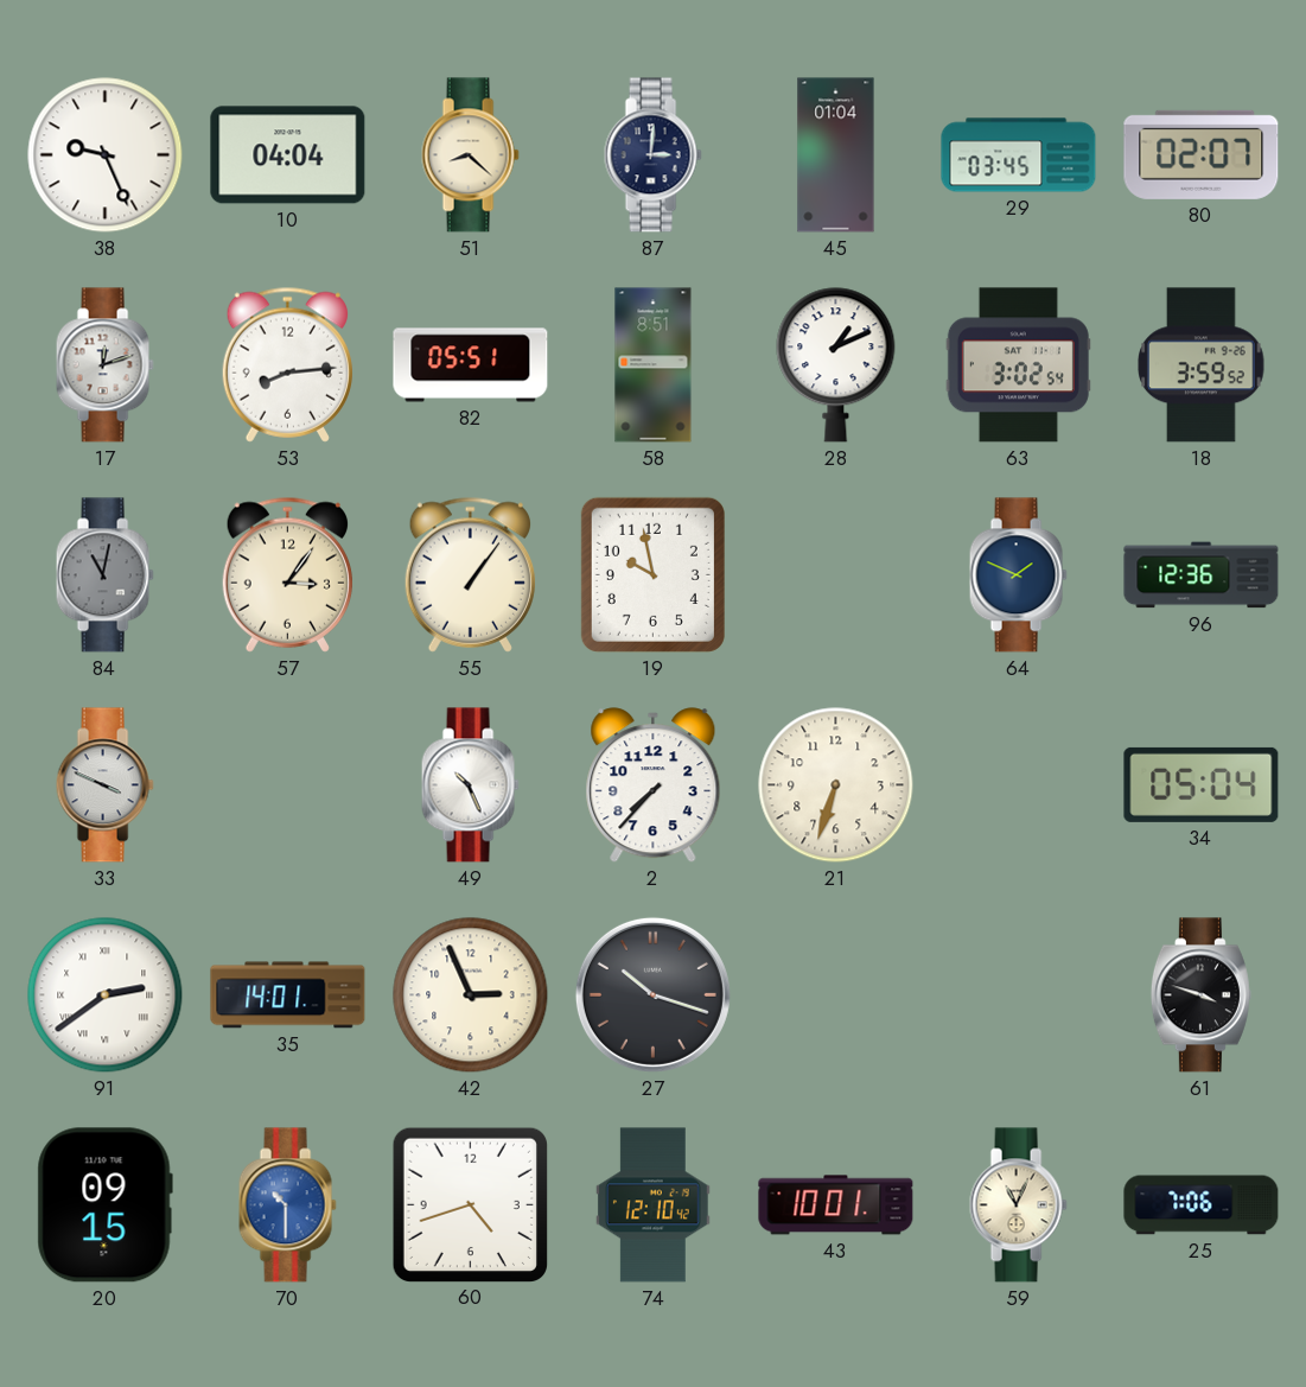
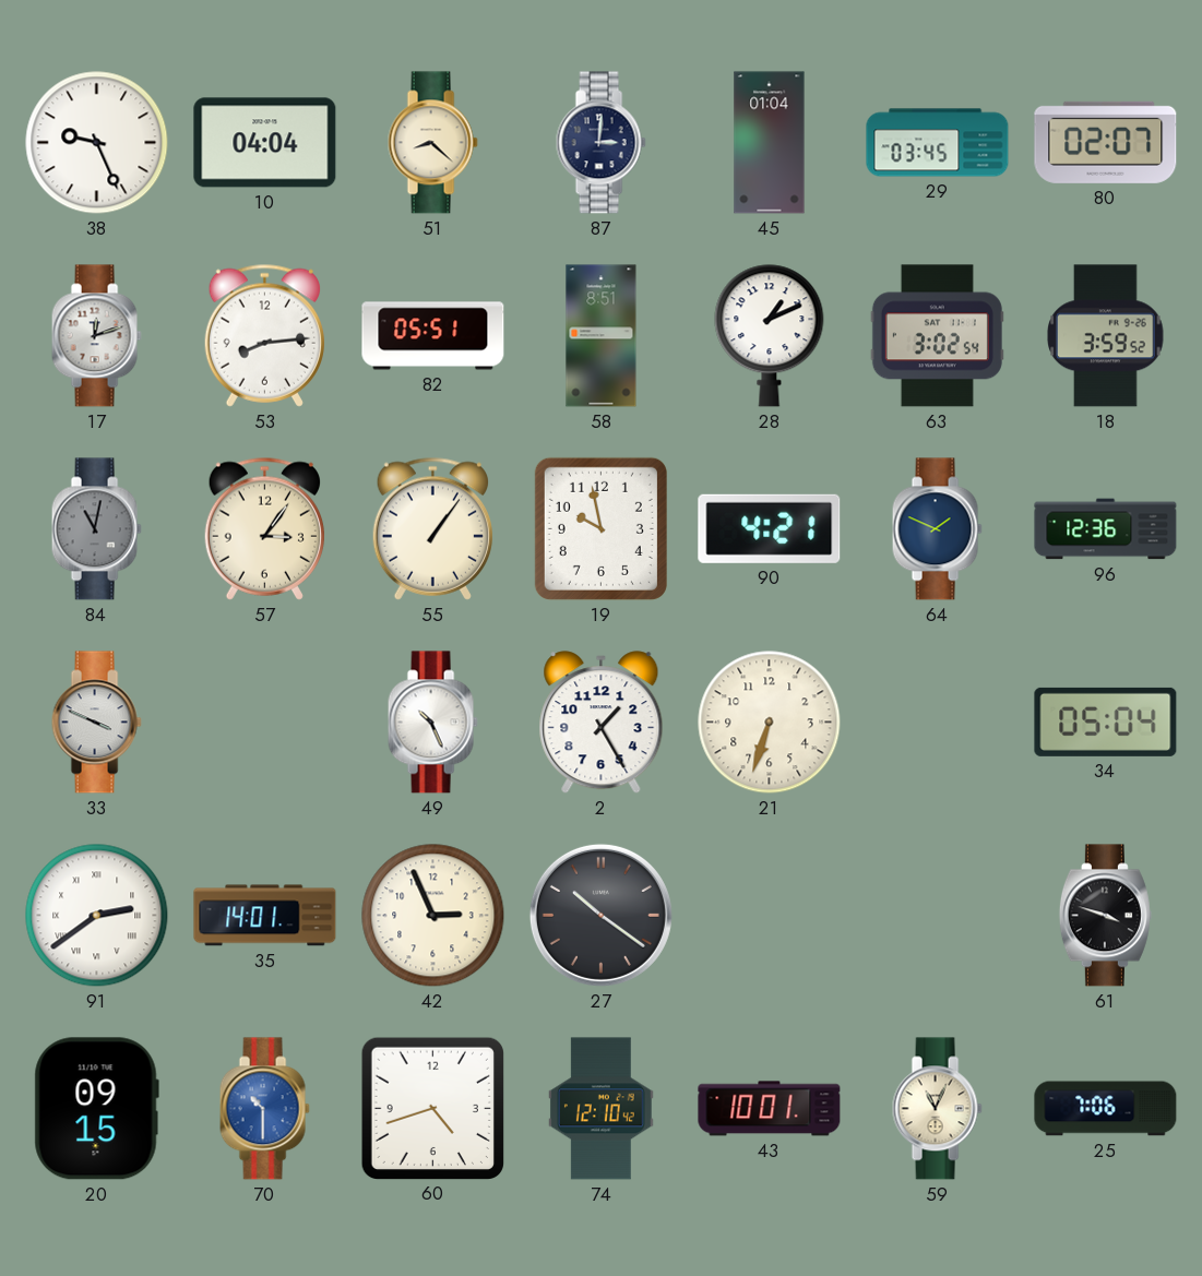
90: none -> 4:21
2: 7:37 -> 1:25
27: 10:18 -> 10:21
